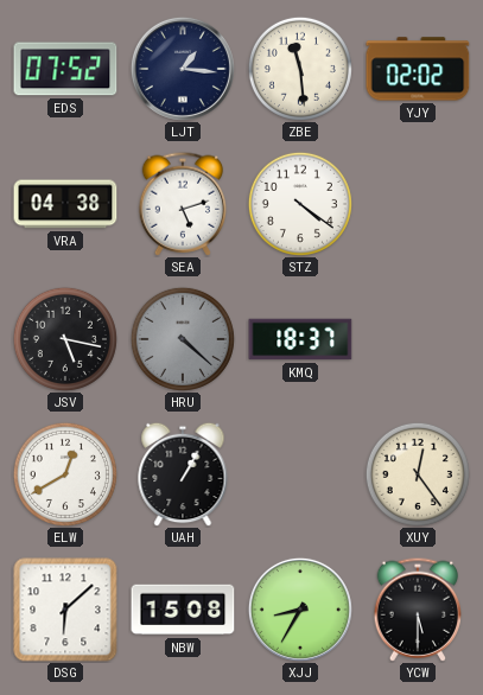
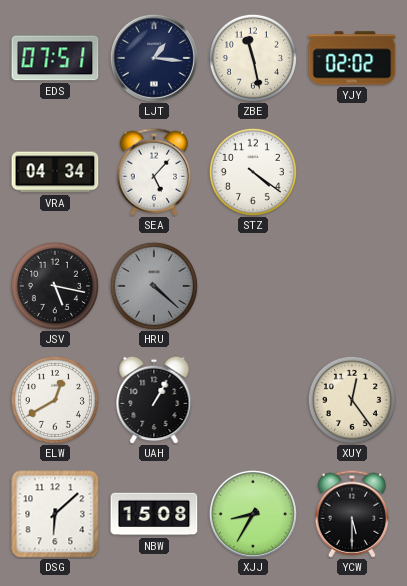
EDS: 07:52 -> 07:51
ZBE: 11:29 -> 11:28
VRA: 04:38 -> 04:34
SEA: 5:12 -> 5:07
KMQ: 18:37 -> none
